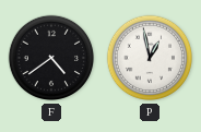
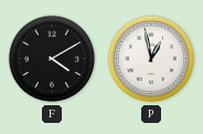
F: 4:39 -> 4:10
